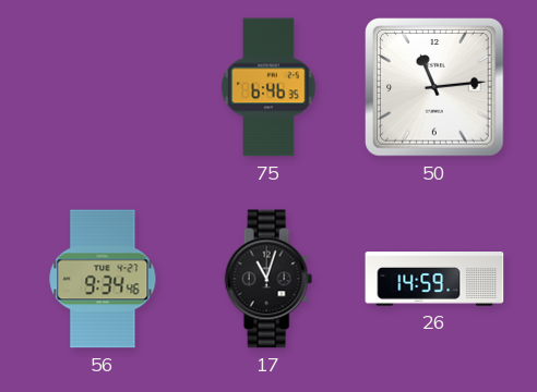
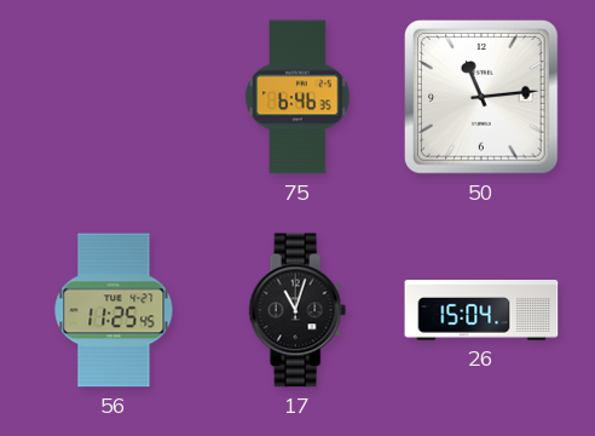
56: 9:34 -> 11:25
26: 14:59 -> 15:04
